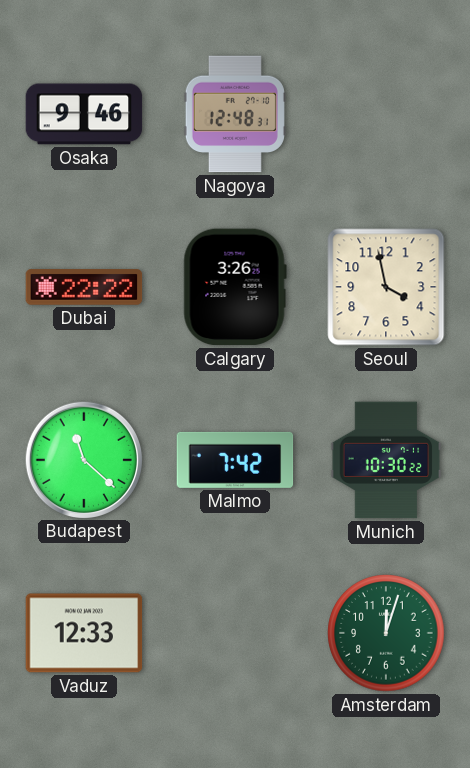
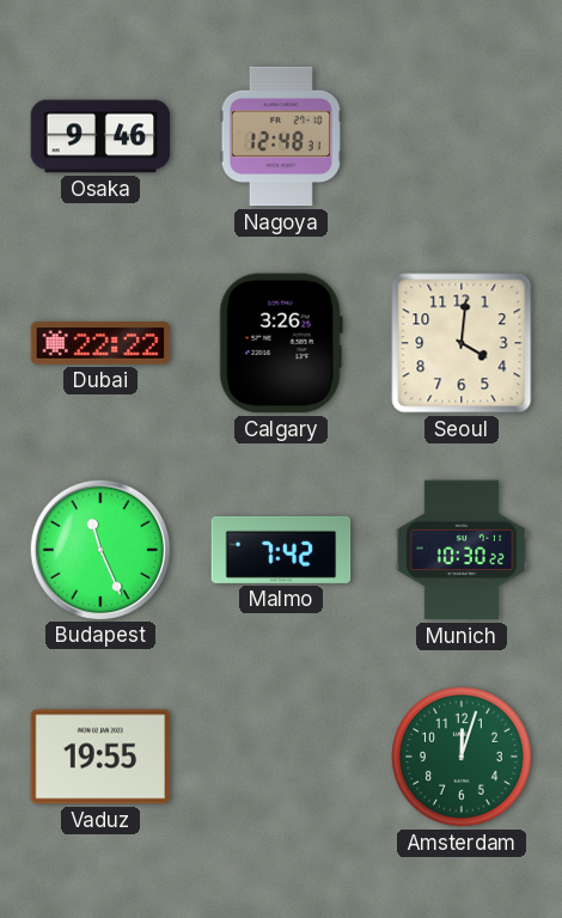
Seoul: 3:58 -> 4:01
Budapest: 11:22 -> 11:26
Vaduz: 12:33 -> 19:55
